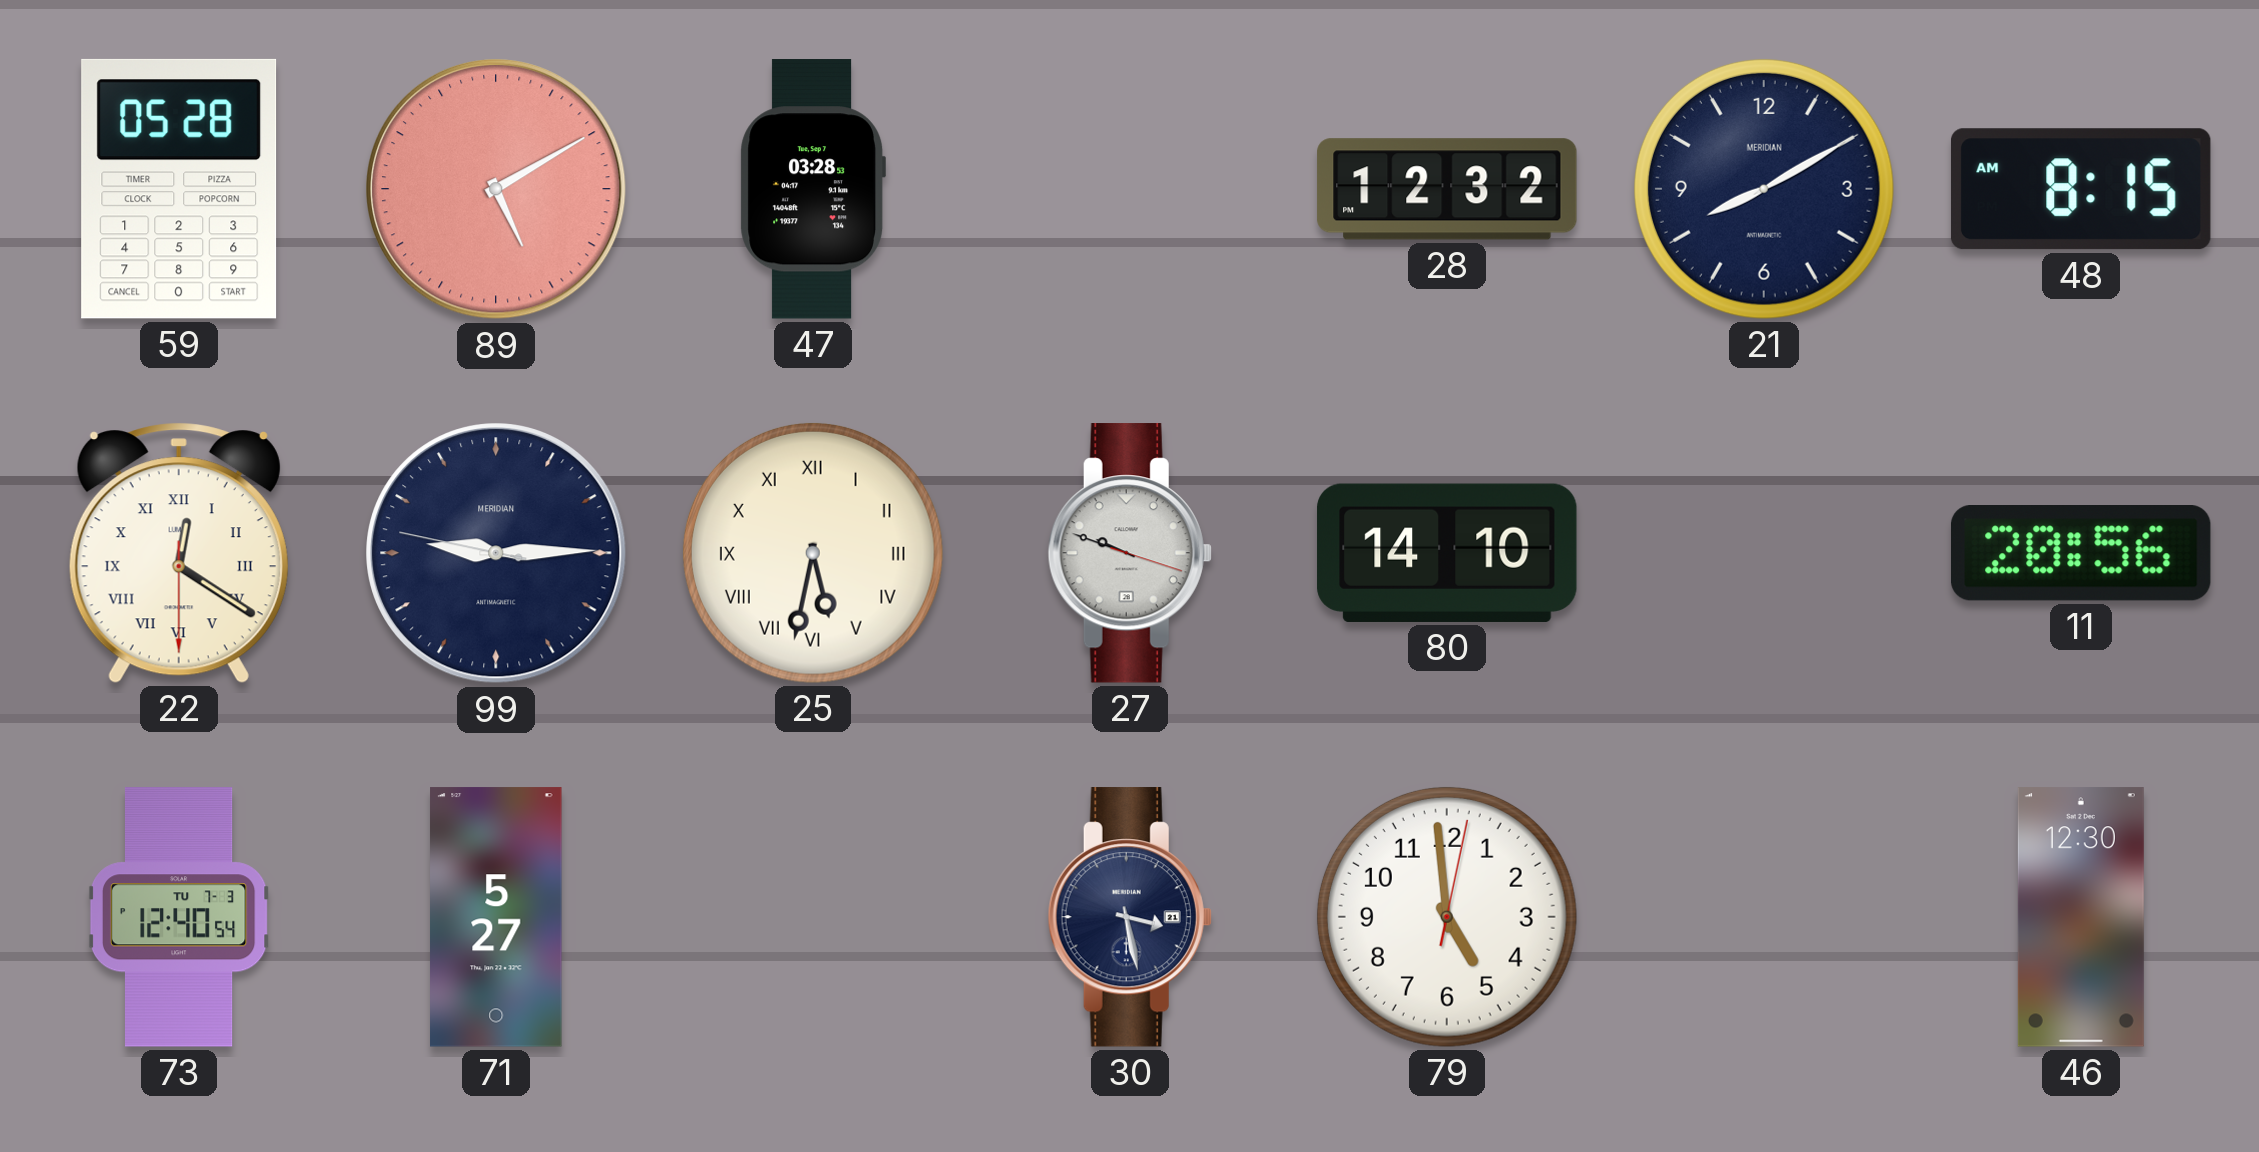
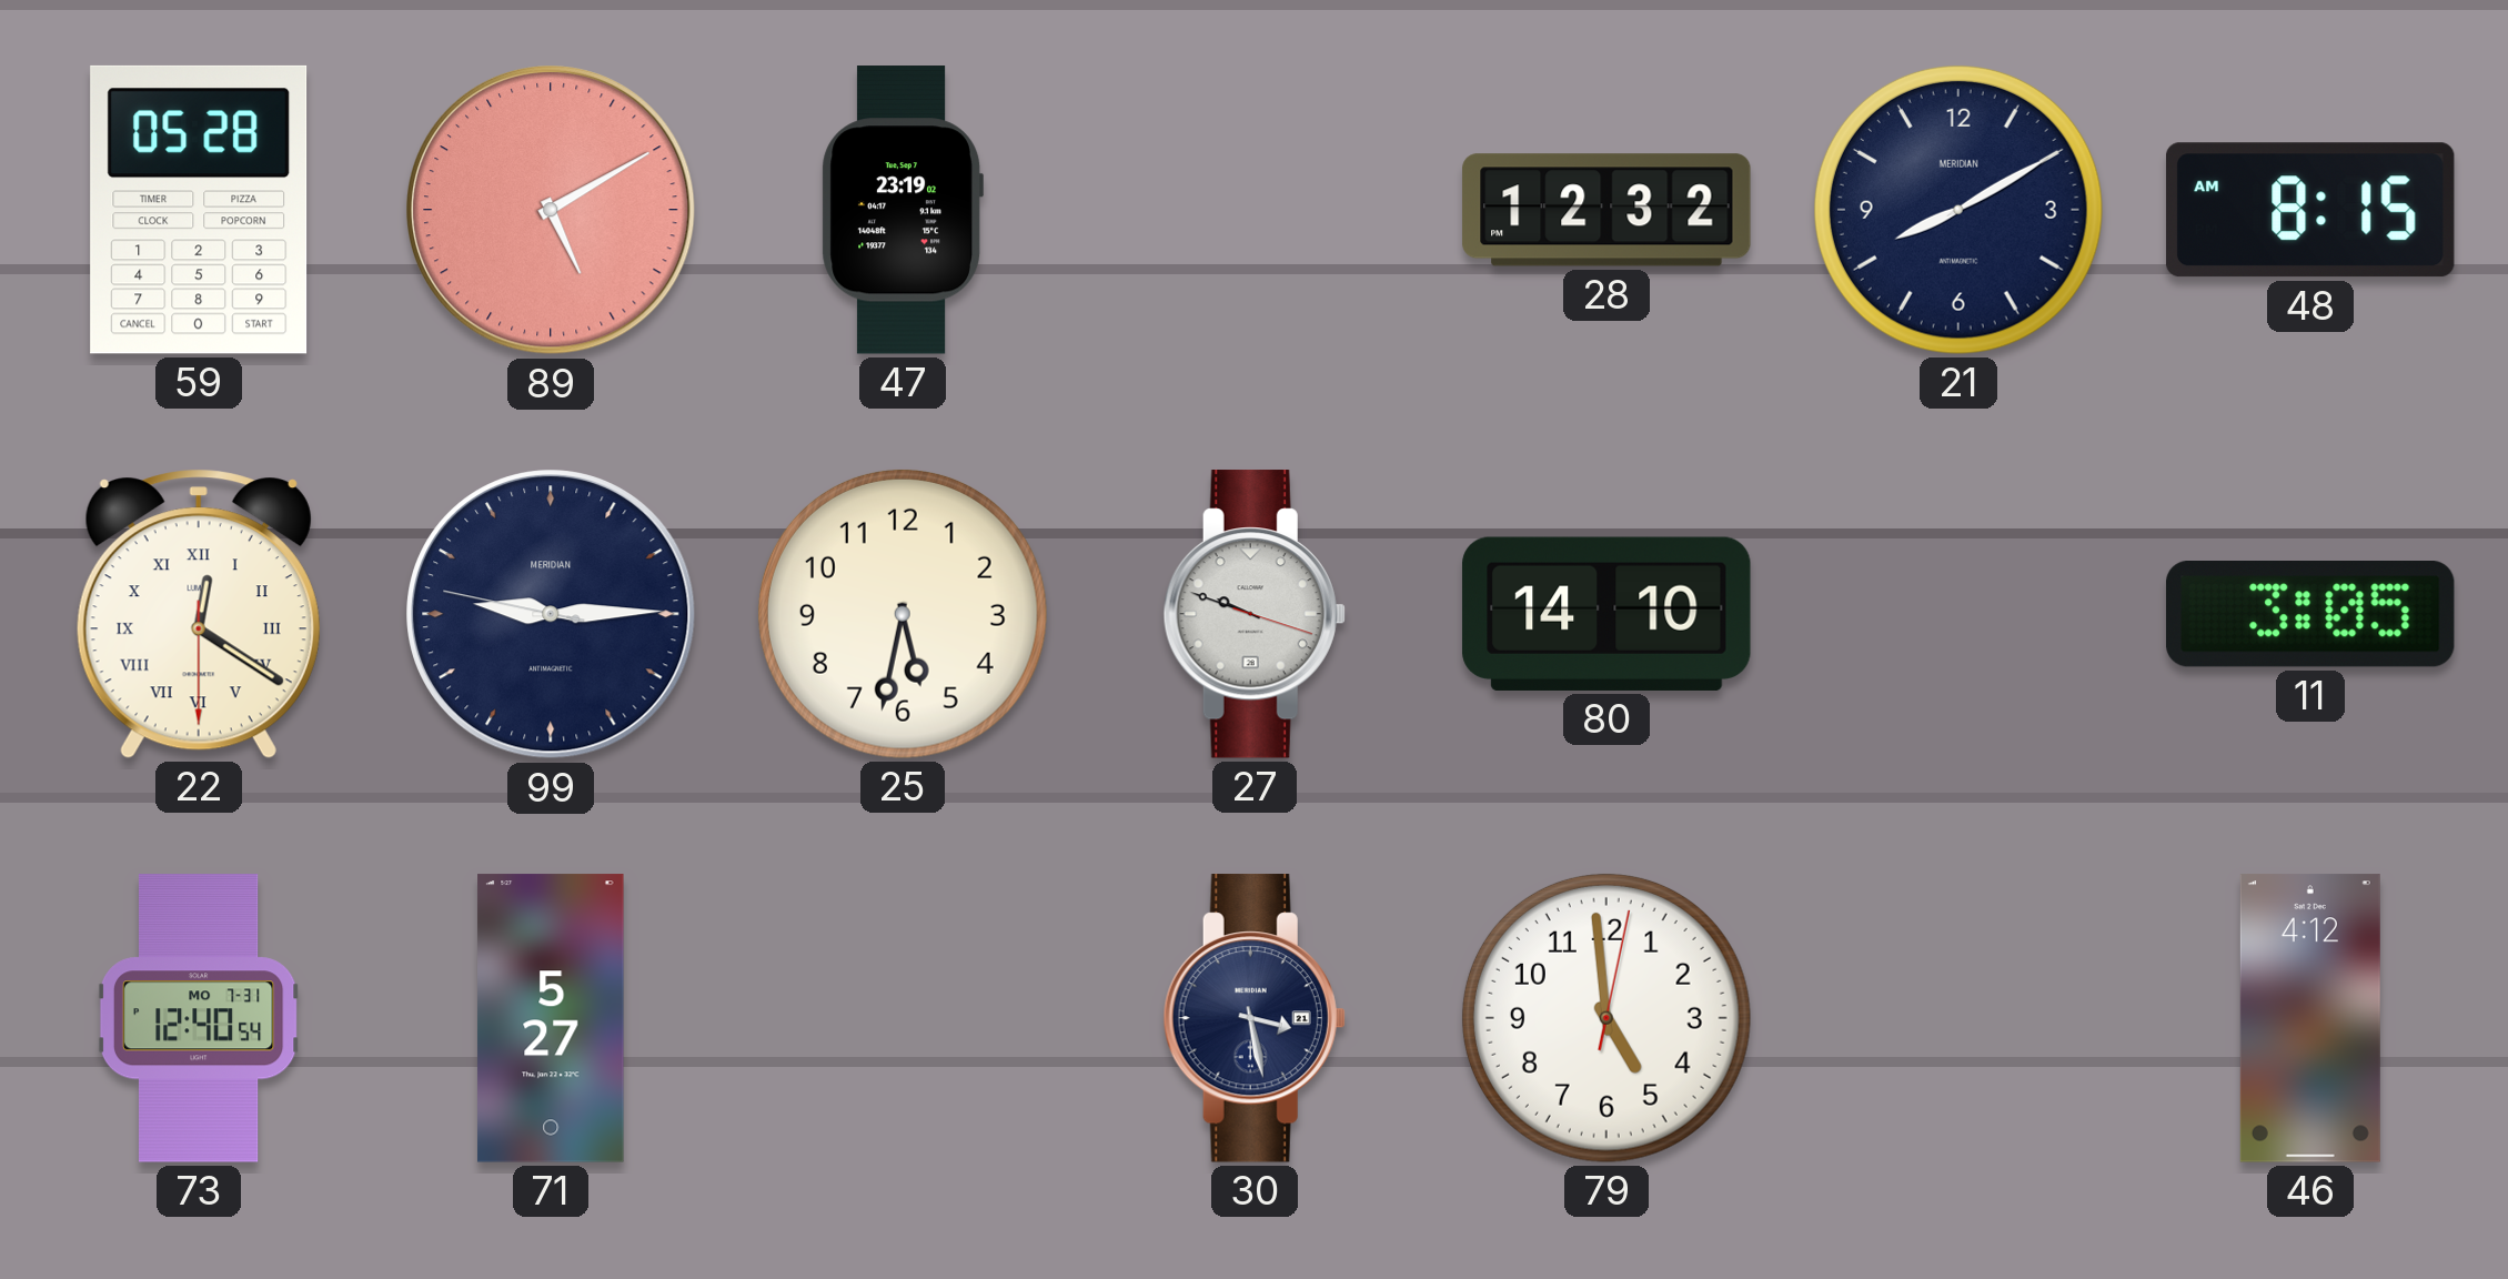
47: 03:28 -> 23:19
25 numerals: Roman -> Arabic
11: 20:56 -> 3:05
73 date: TU 7-3 -> MO 7-31
46: 12:30 -> 4:12
